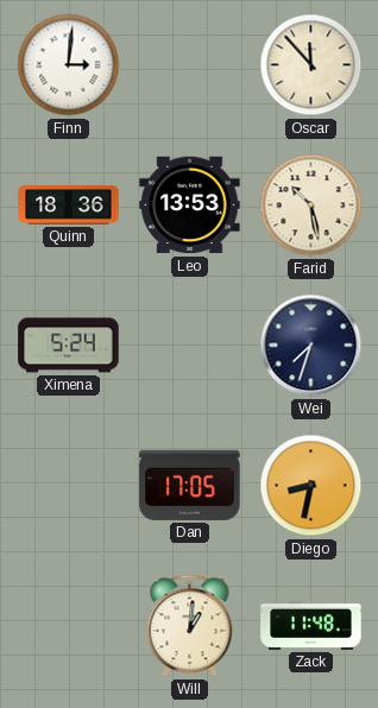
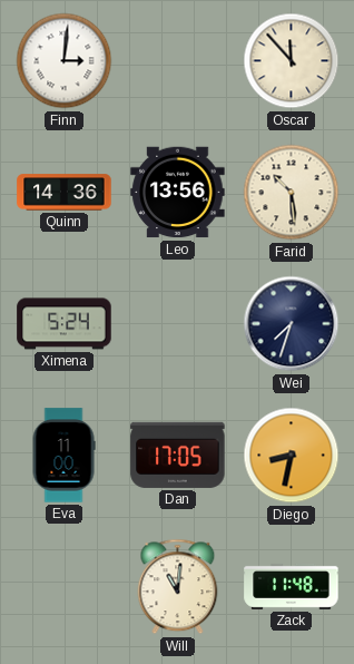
Quinn: 18:36 -> 14:36
Leo: 13:53 -> 13:56
Farid: 10:28 -> 10:29
Eva: none -> 11:00
Will: 1:01 -> 11:01
